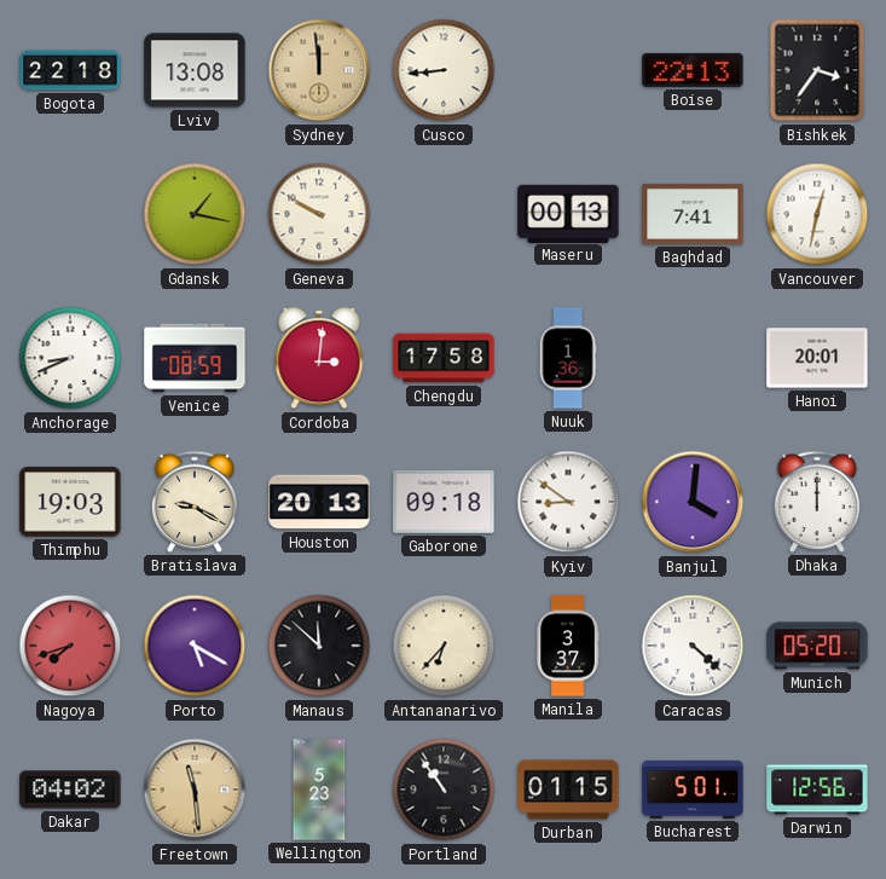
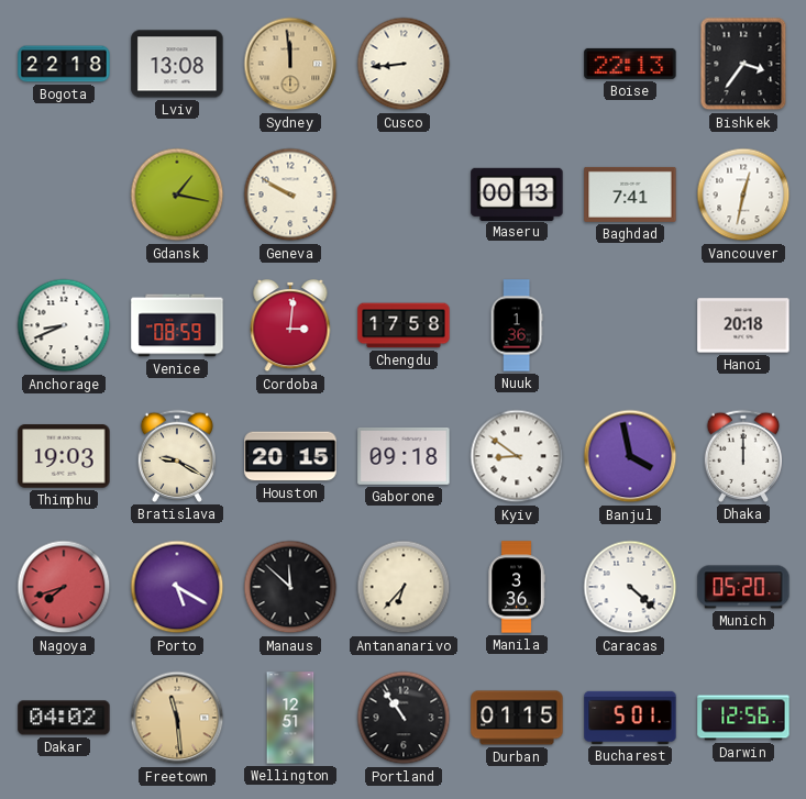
Hanoi: 20:01 -> 20:18
Houston: 20:13 -> 20:15
Banjul: 4:01 -> 3:58
Manila: 3:37 -> 3:36
Wellington: 5:23 -> 12:51
